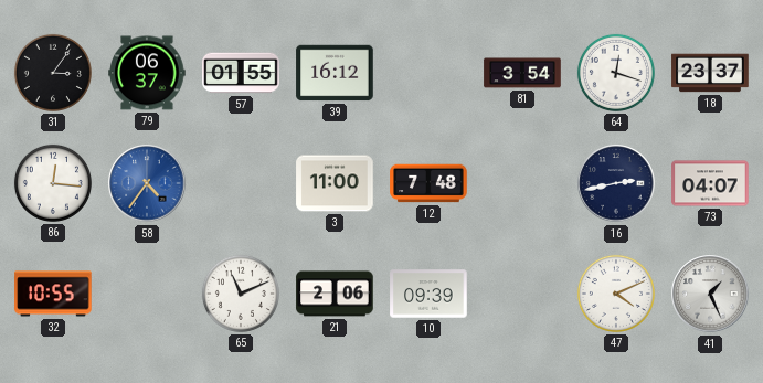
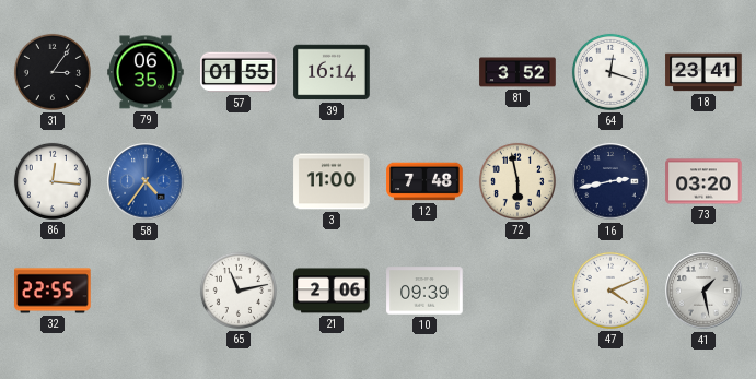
79: 06:37 -> 06:35
39: 16:12 -> 16:14
81: 3:54 -> 3:52
18: 23:37 -> 23:41
72: none -> 5:58
73: 04:07 -> 03:20
32: 10:55 -> 22:55
65: 11:11 -> 11:13
41: 1:26 -> 1:28
